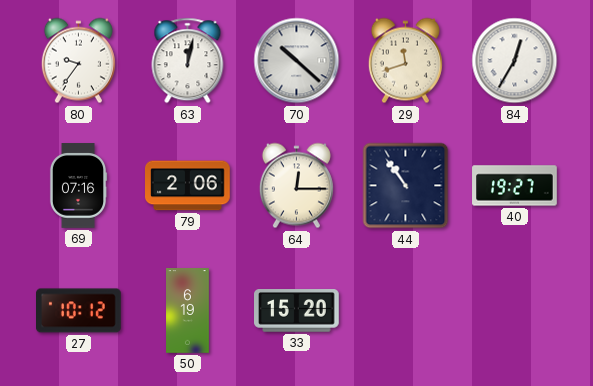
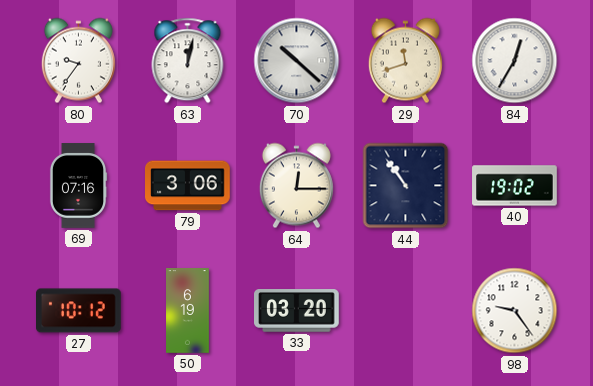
79: 2:06 -> 3:06
40: 19:27 -> 19:02
33: 15:20 -> 03:20
98: none -> 9:24
